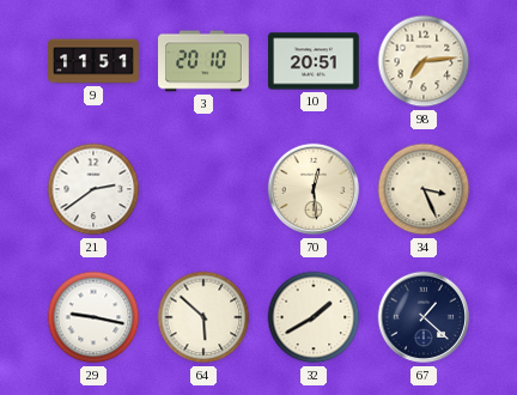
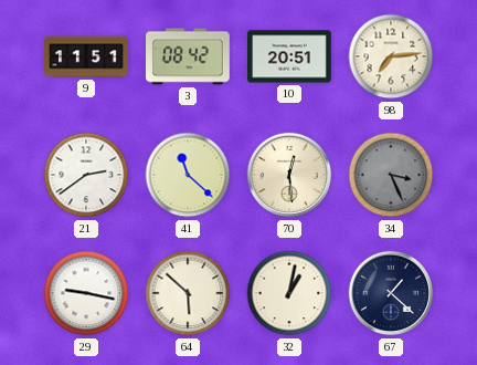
3: 20:10 -> 08:42
41: none -> 11:22
34 dial: cream -> grey
32: 1:40 -> 1:02
